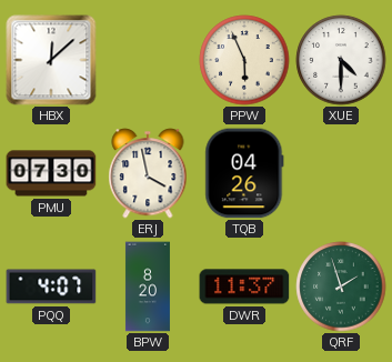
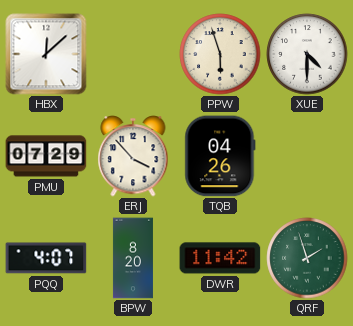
PPW: 5:56 -> 5:57
PMU: 07:30 -> 07:29
ERJ: 3:58 -> 3:53
DWR: 11:37 -> 11:42
